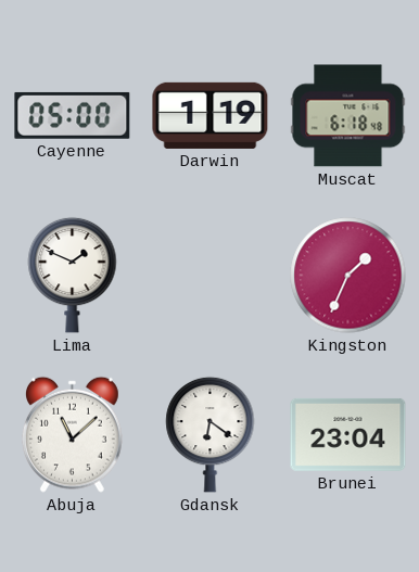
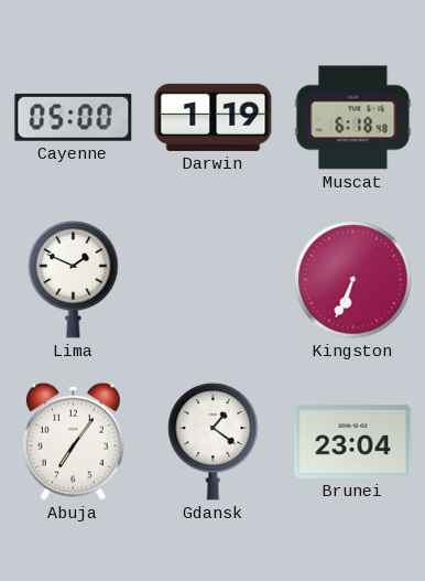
Kingston: 1:34 -> 6:34
Abuja: 11:08 -> 7:06
Gdansk: 6:21 -> 1:21
